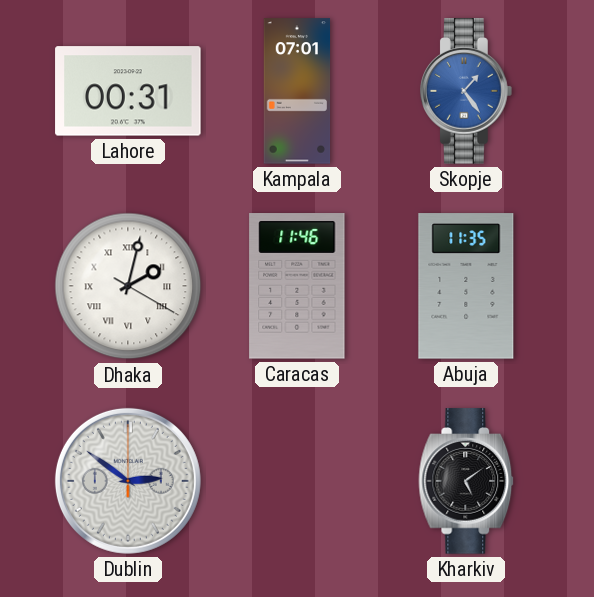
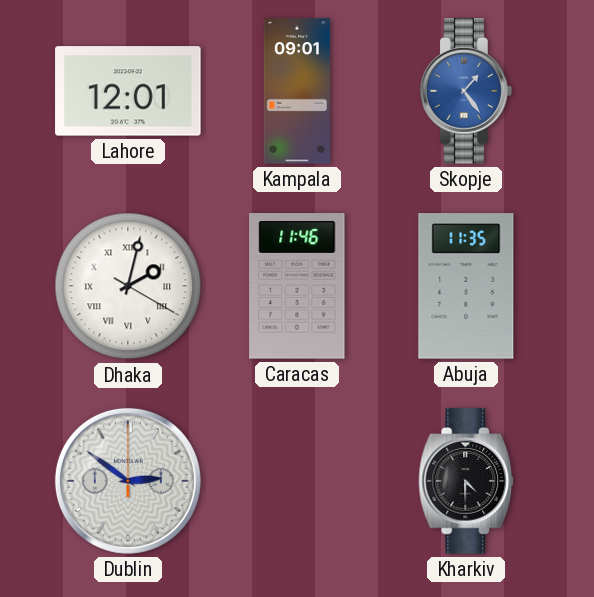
Lahore: 00:31 -> 12:01
Kampala: 07:01 -> 09:01
Kharkiv: 5:09 -> 4:30
